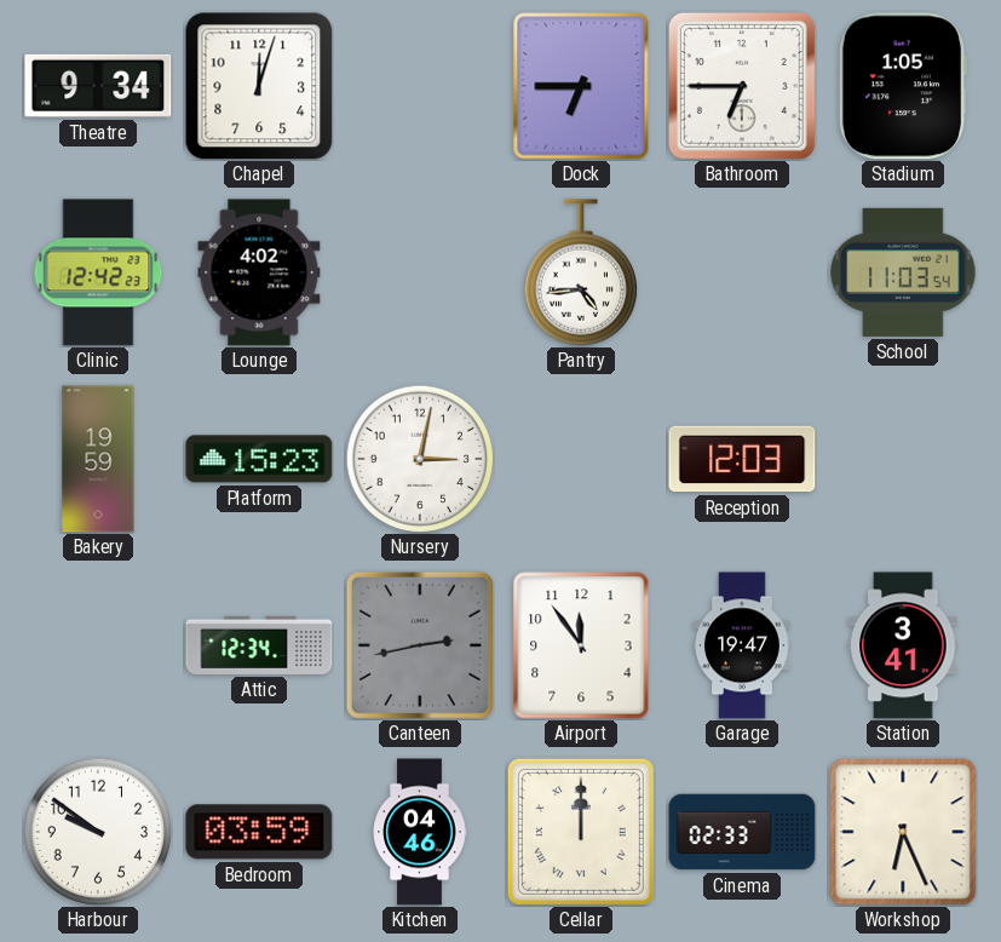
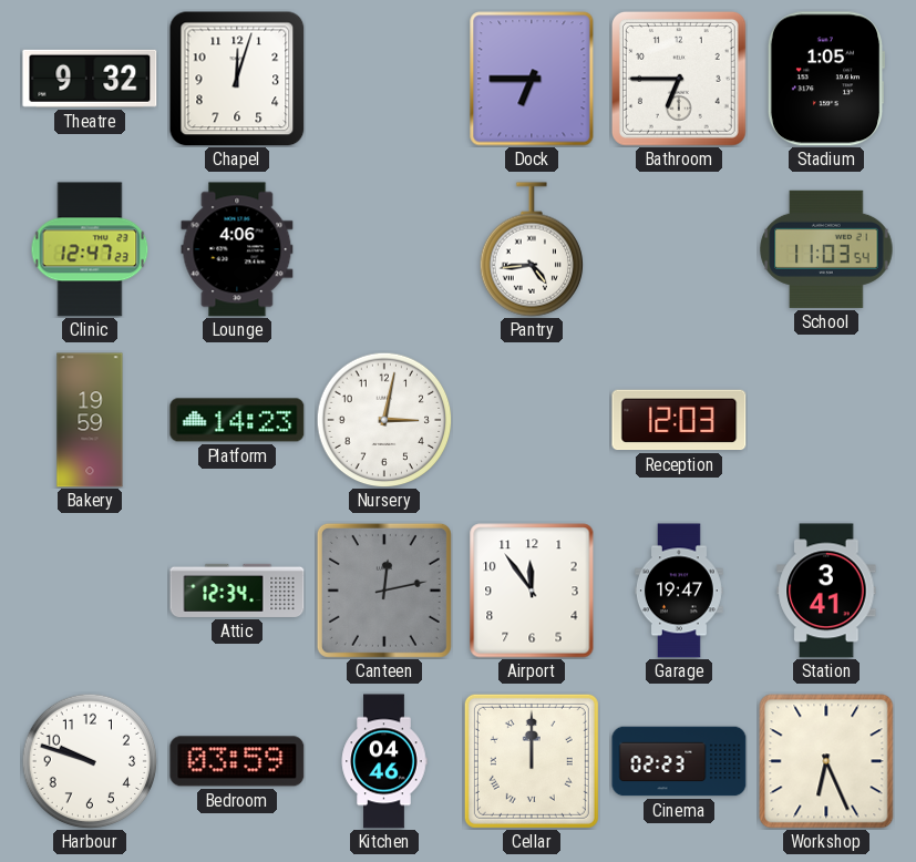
Theatre: 9:34 -> 9:32
Clinic: 12:42 -> 12:47
Lounge: 4:02 -> 4:06
Platform: 15:23 -> 14:23
Canteen: 2:43 -> 12:13
Harbour: 9:51 -> 9:48
Cinema: 02:33 -> 02:23
